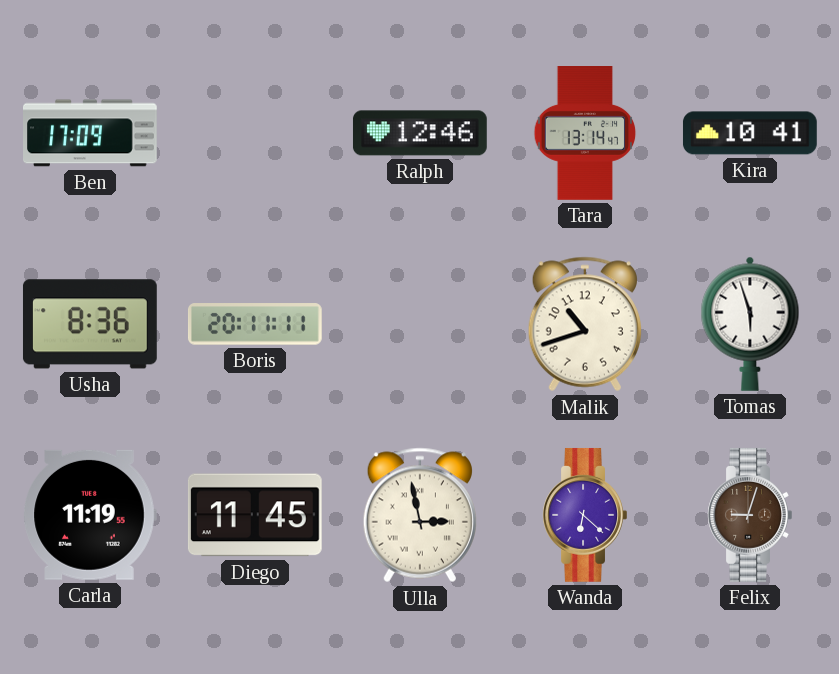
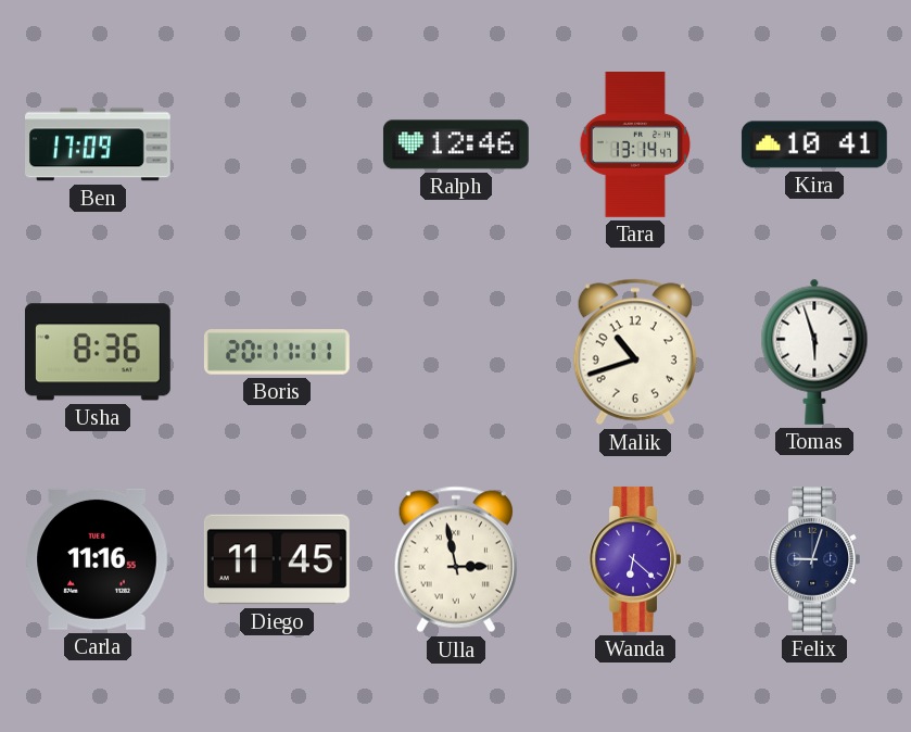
Carla: 11:19 -> 11:16
Felix dial: brown -> navy
